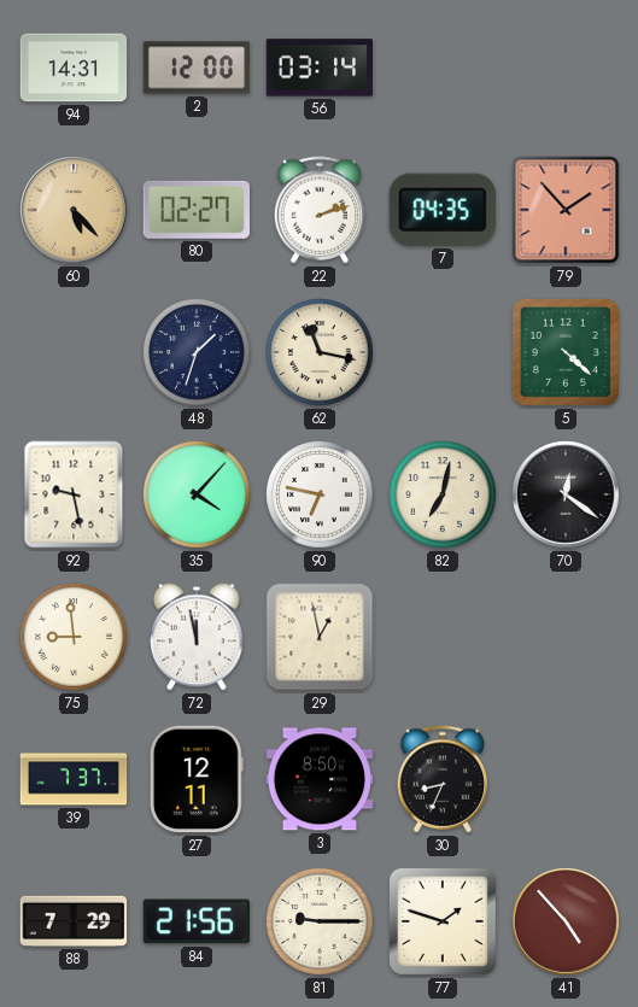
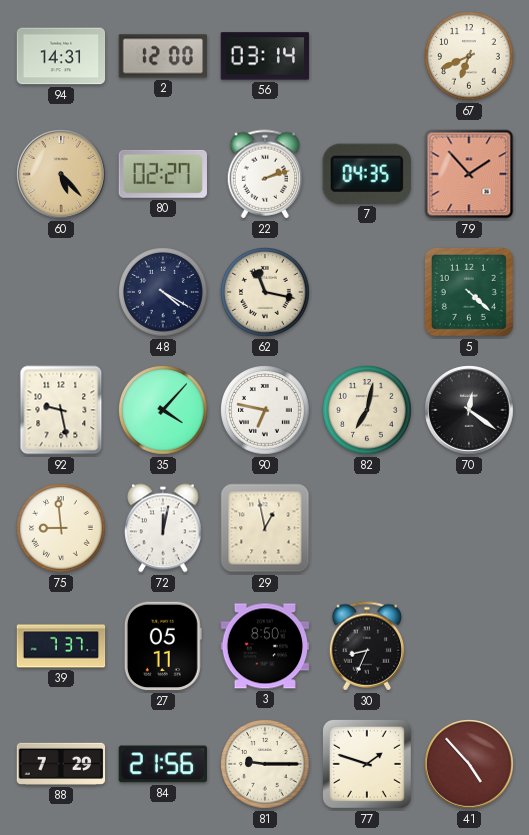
67: none -> 6:41
48: 1:33 -> 4:20
72: 11:58 -> 12:02
27: 12:11 -> 05:11
